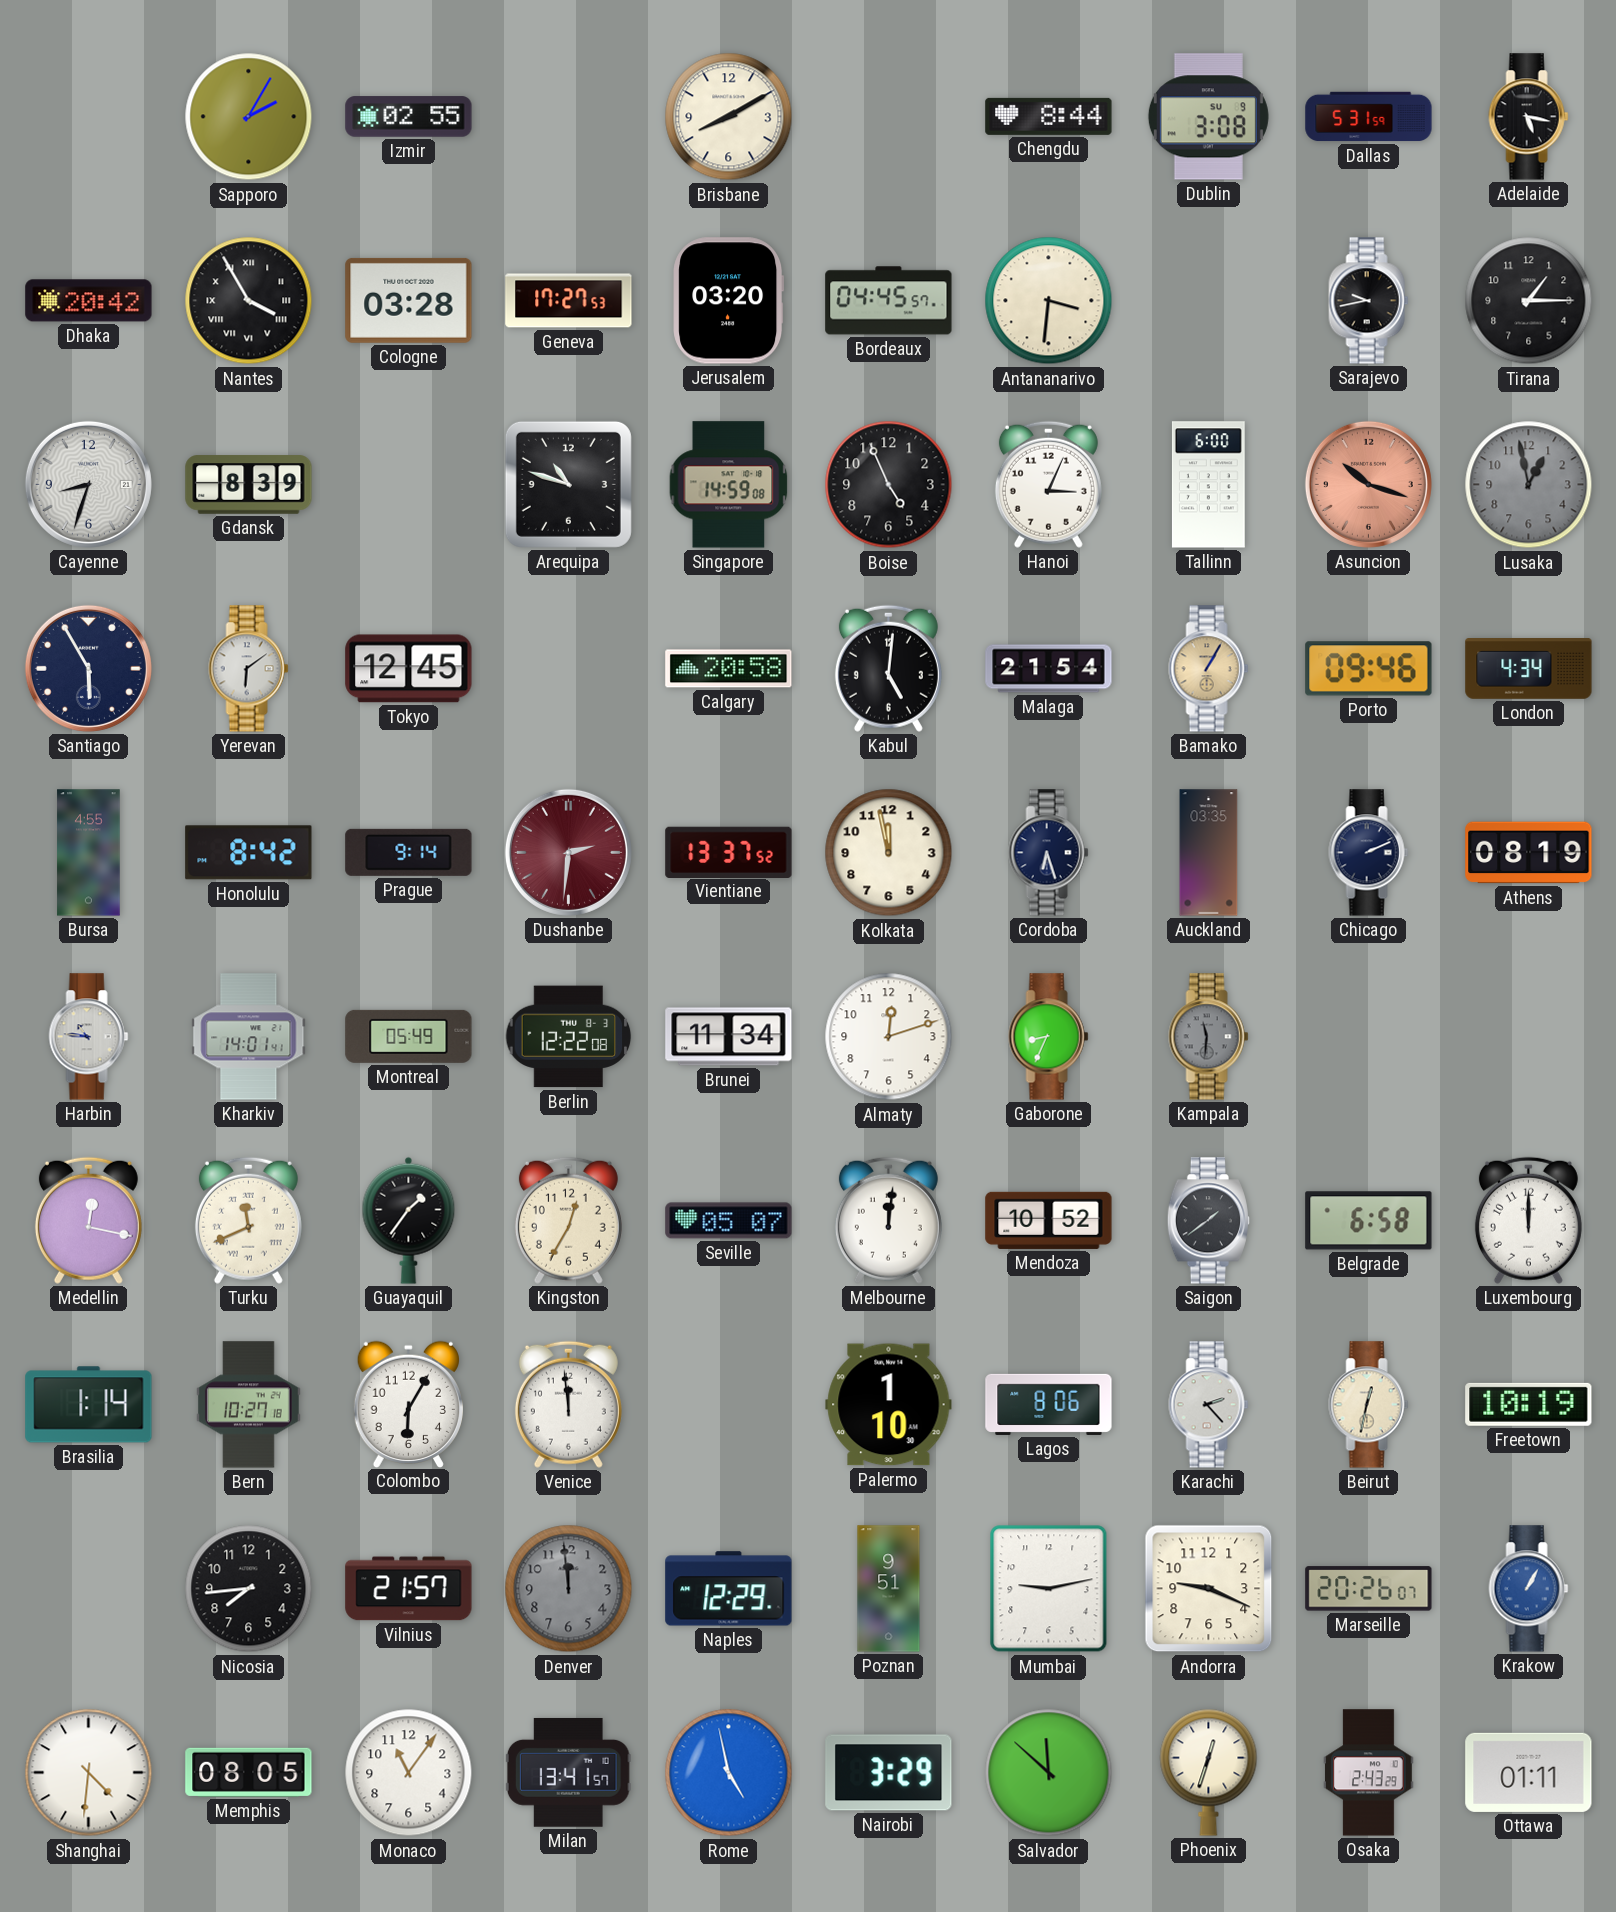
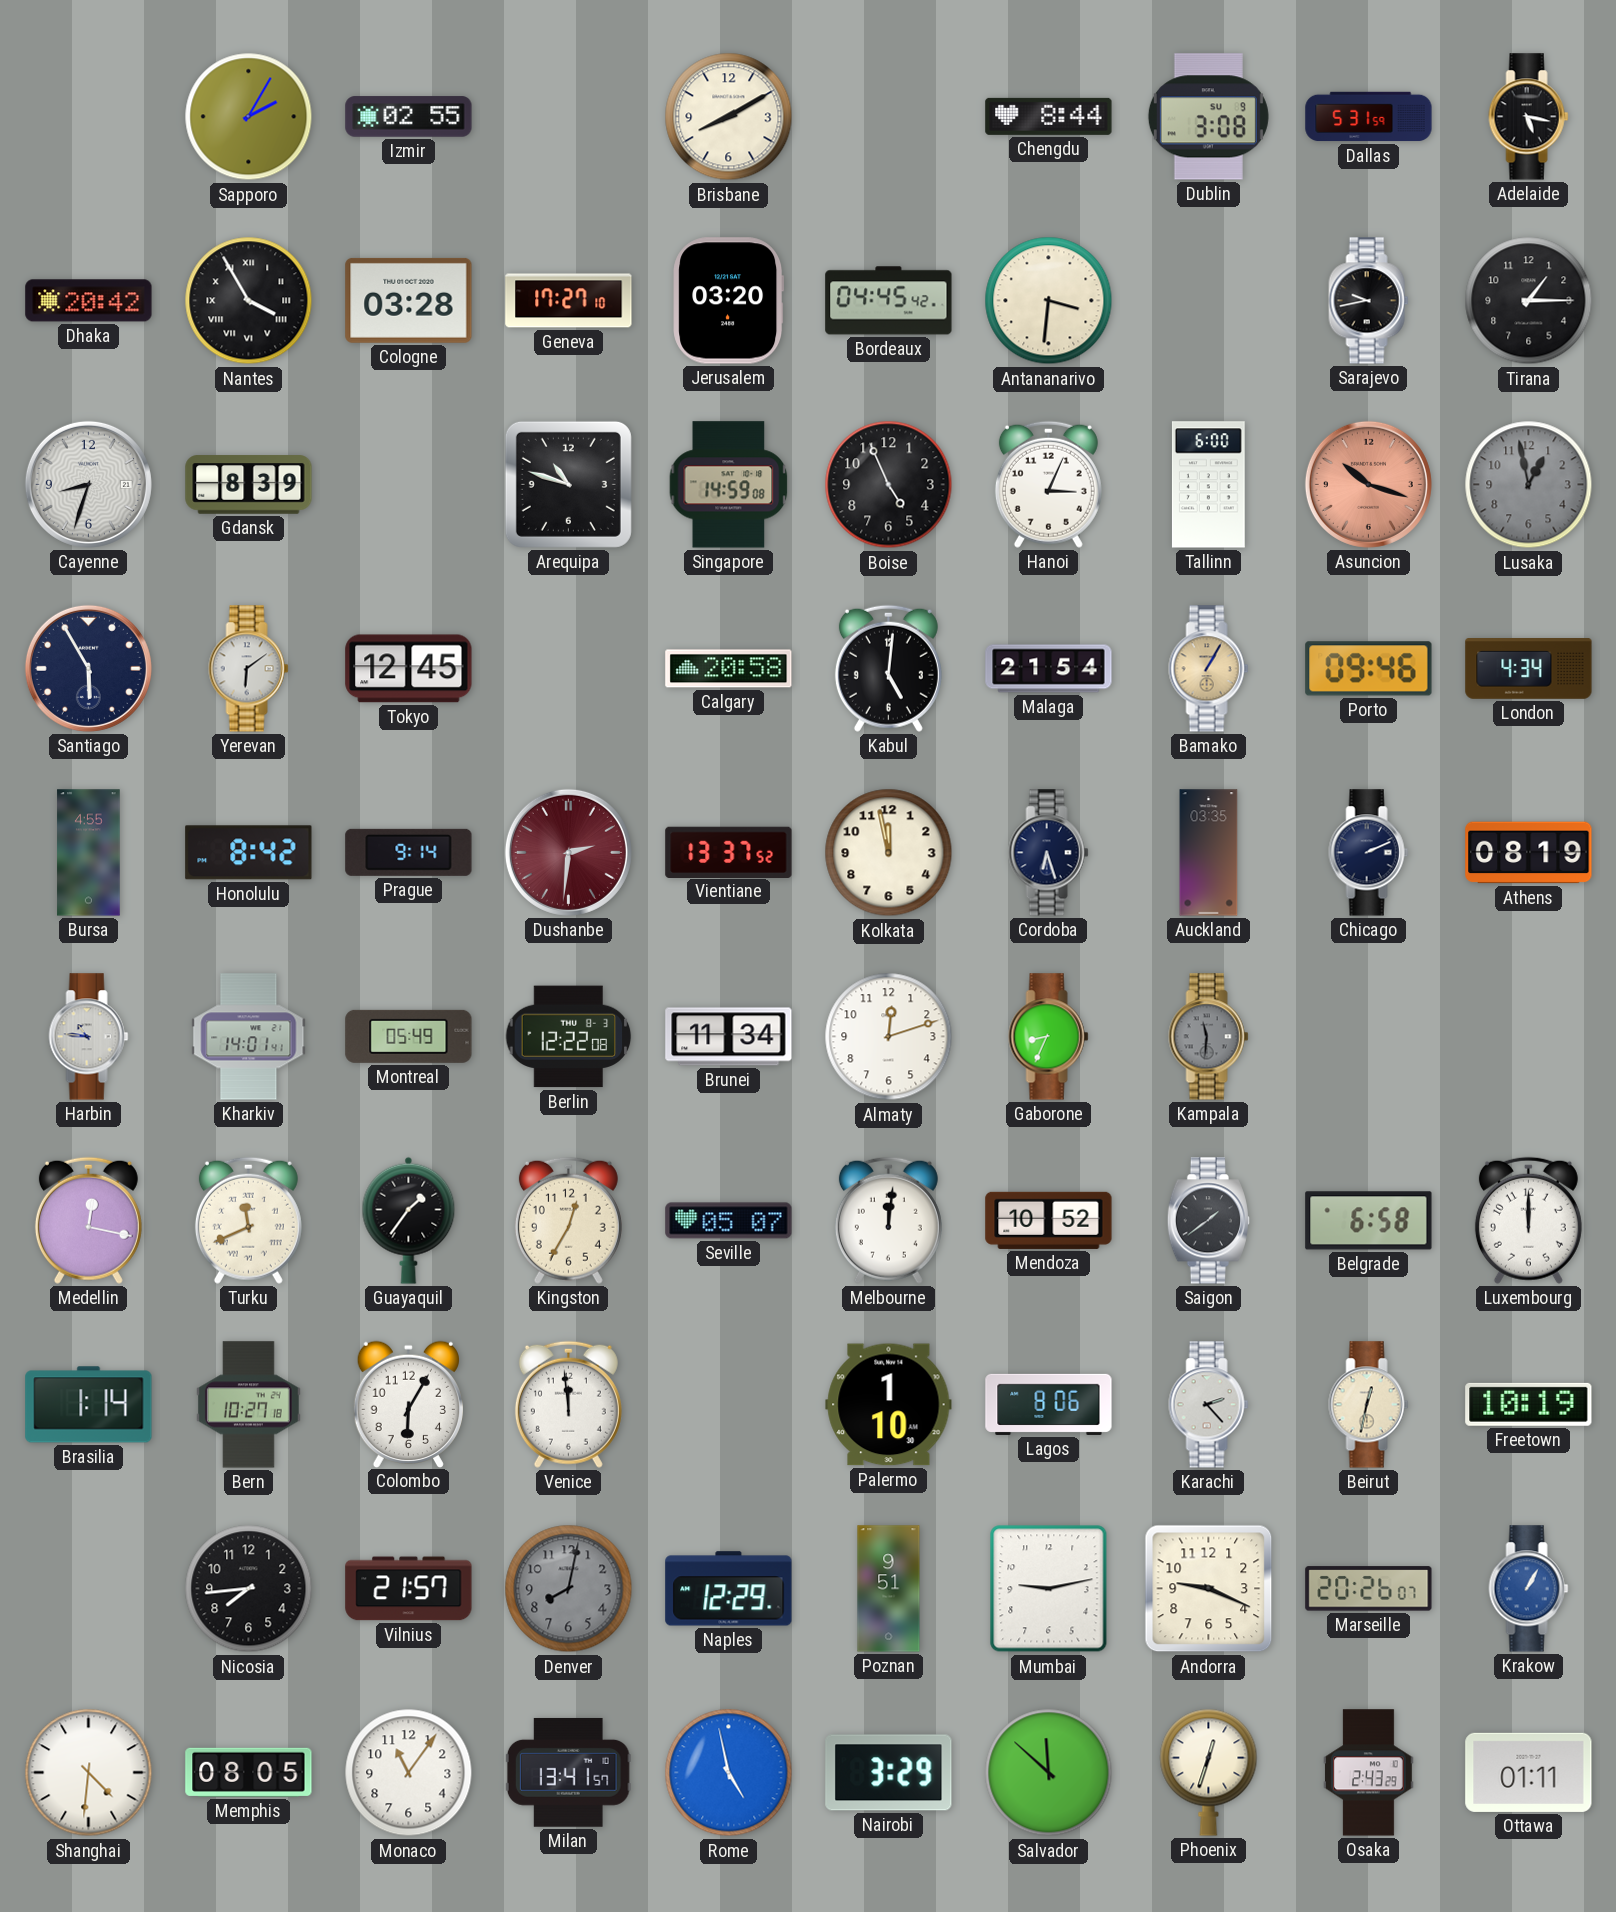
Geneva: 17:27:53 -> 17:27:10
Bordeaux: 04:45:57 -> 04:45:42
Denver: 11:59 -> 8:02
